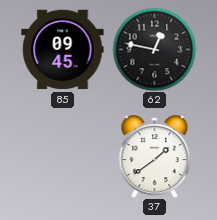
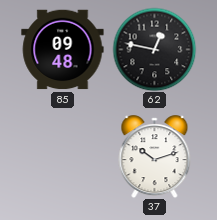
85: 09:45 -> 09:48
37: 1:39 -> 10:12
